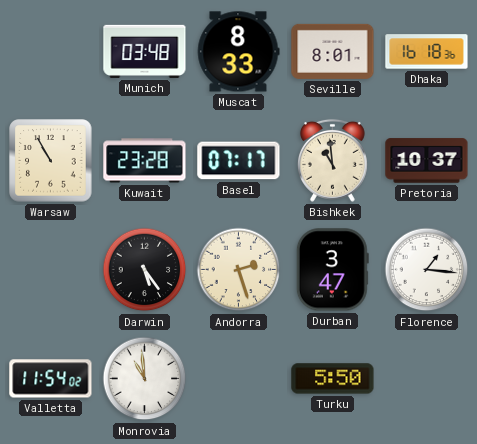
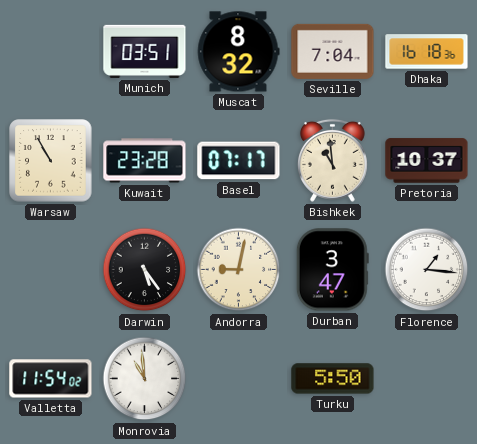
Munich: 03:48 -> 03:51
Muscat: 8:33 -> 8:32
Seville: 8:01 -> 7:04
Andorra: 2:27 -> 9:02
